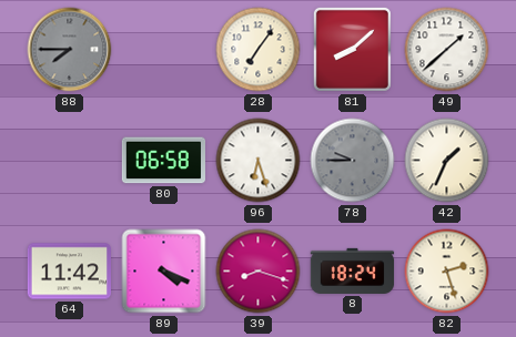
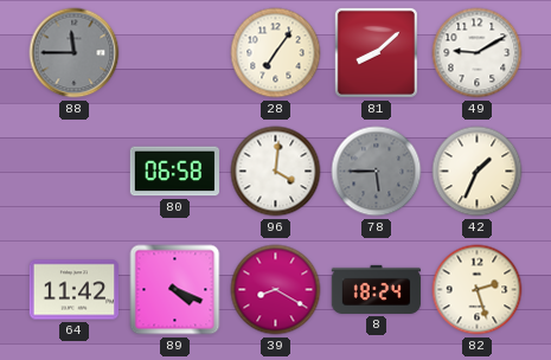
88: 7:45 -> 11:45
49: 1:38 -> 9:10
96: 6:27 -> 4:01
78: 9:45 -> 5:45
39: 8:18 -> 8:20
